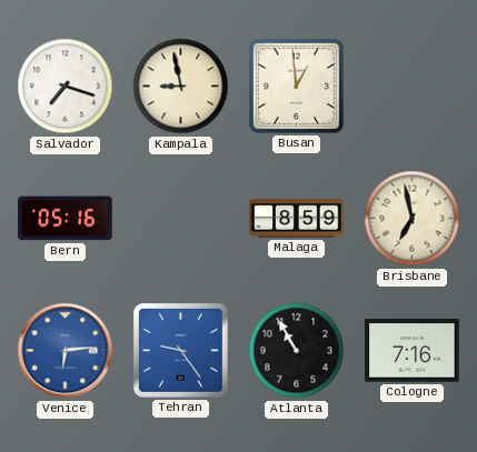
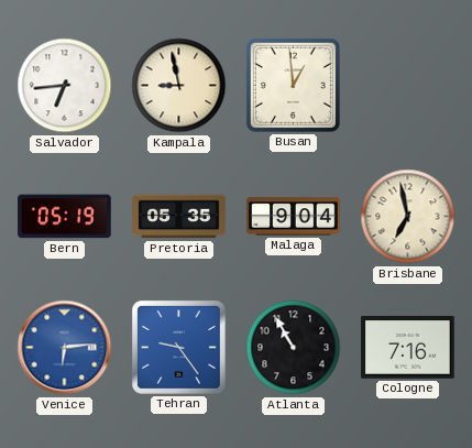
Salvador: 7:18 -> 6:44
Bern: 05:16 -> 05:19
Pretoria: none -> 05:35
Malaga: 8:59 -> 9:04
